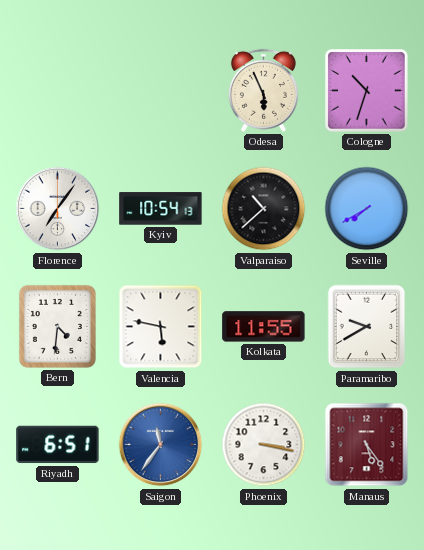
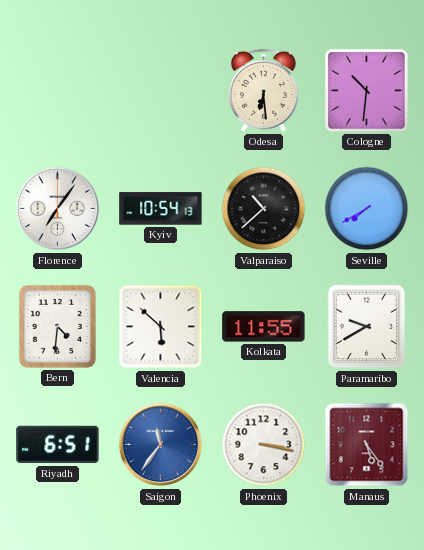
Odesa: 5:56 -> 6:29
Cologne: 10:33 -> 10:31
Valencia: 5:47 -> 5:52
